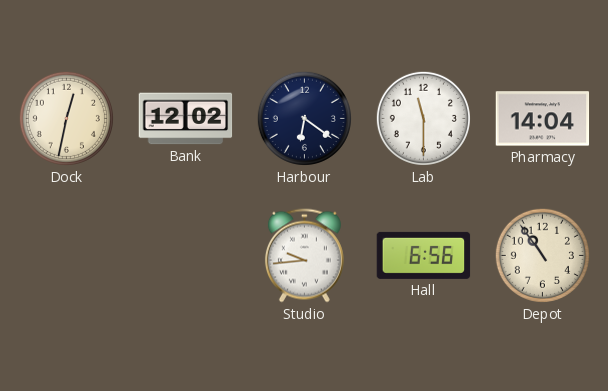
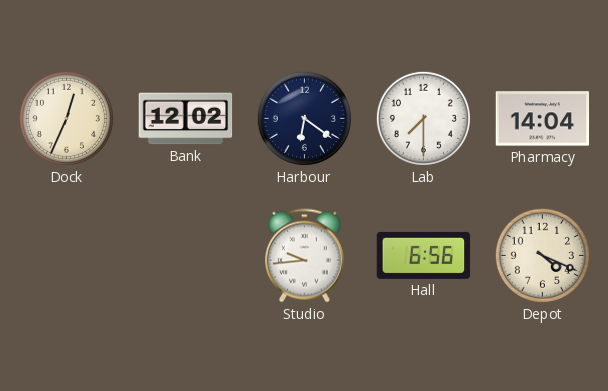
Dock: 12:32 -> 12:34
Lab: 11:30 -> 7:30
Depot: 10:54 -> 4:19
